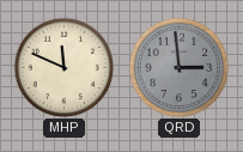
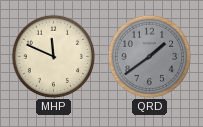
QRD: 2:59 -> 1:39
